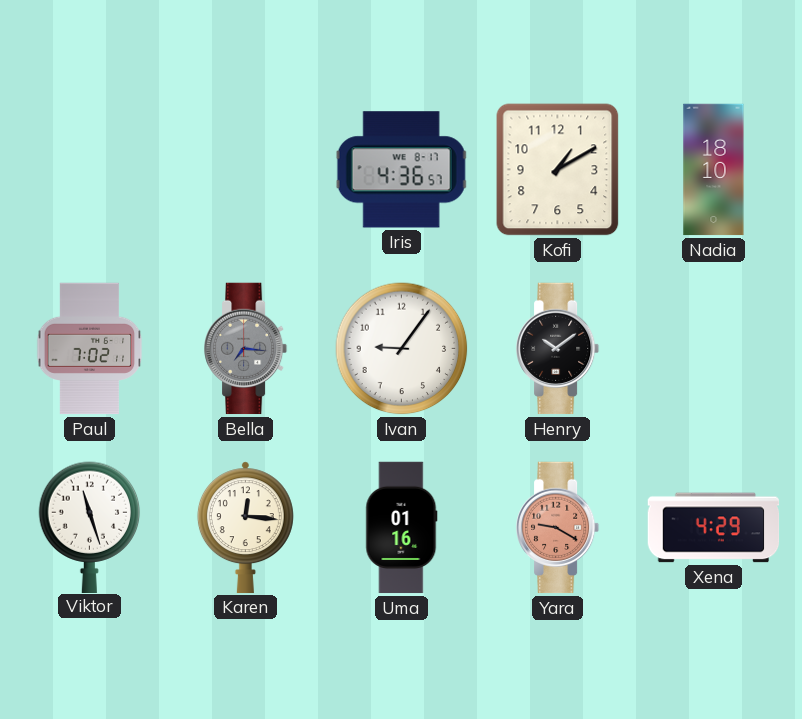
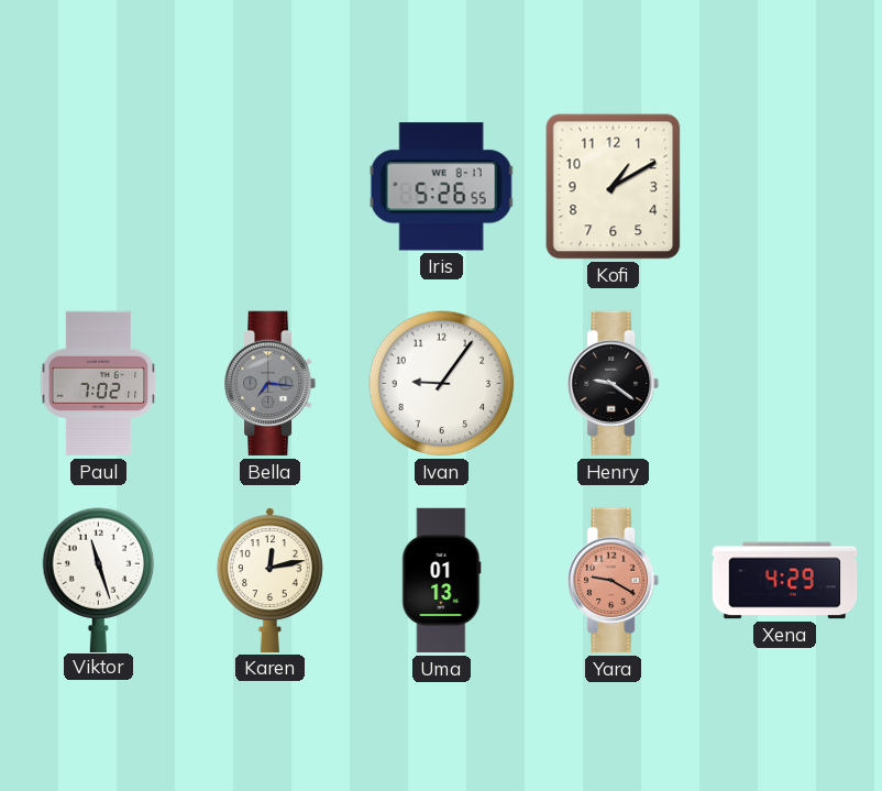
Iris: 4:36 -> 5:26
Nadia: 18:10 -> none
Henry: 10:09 -> 9:21
Karen: 12:16 -> 12:13
Uma: 01:16 -> 01:13
